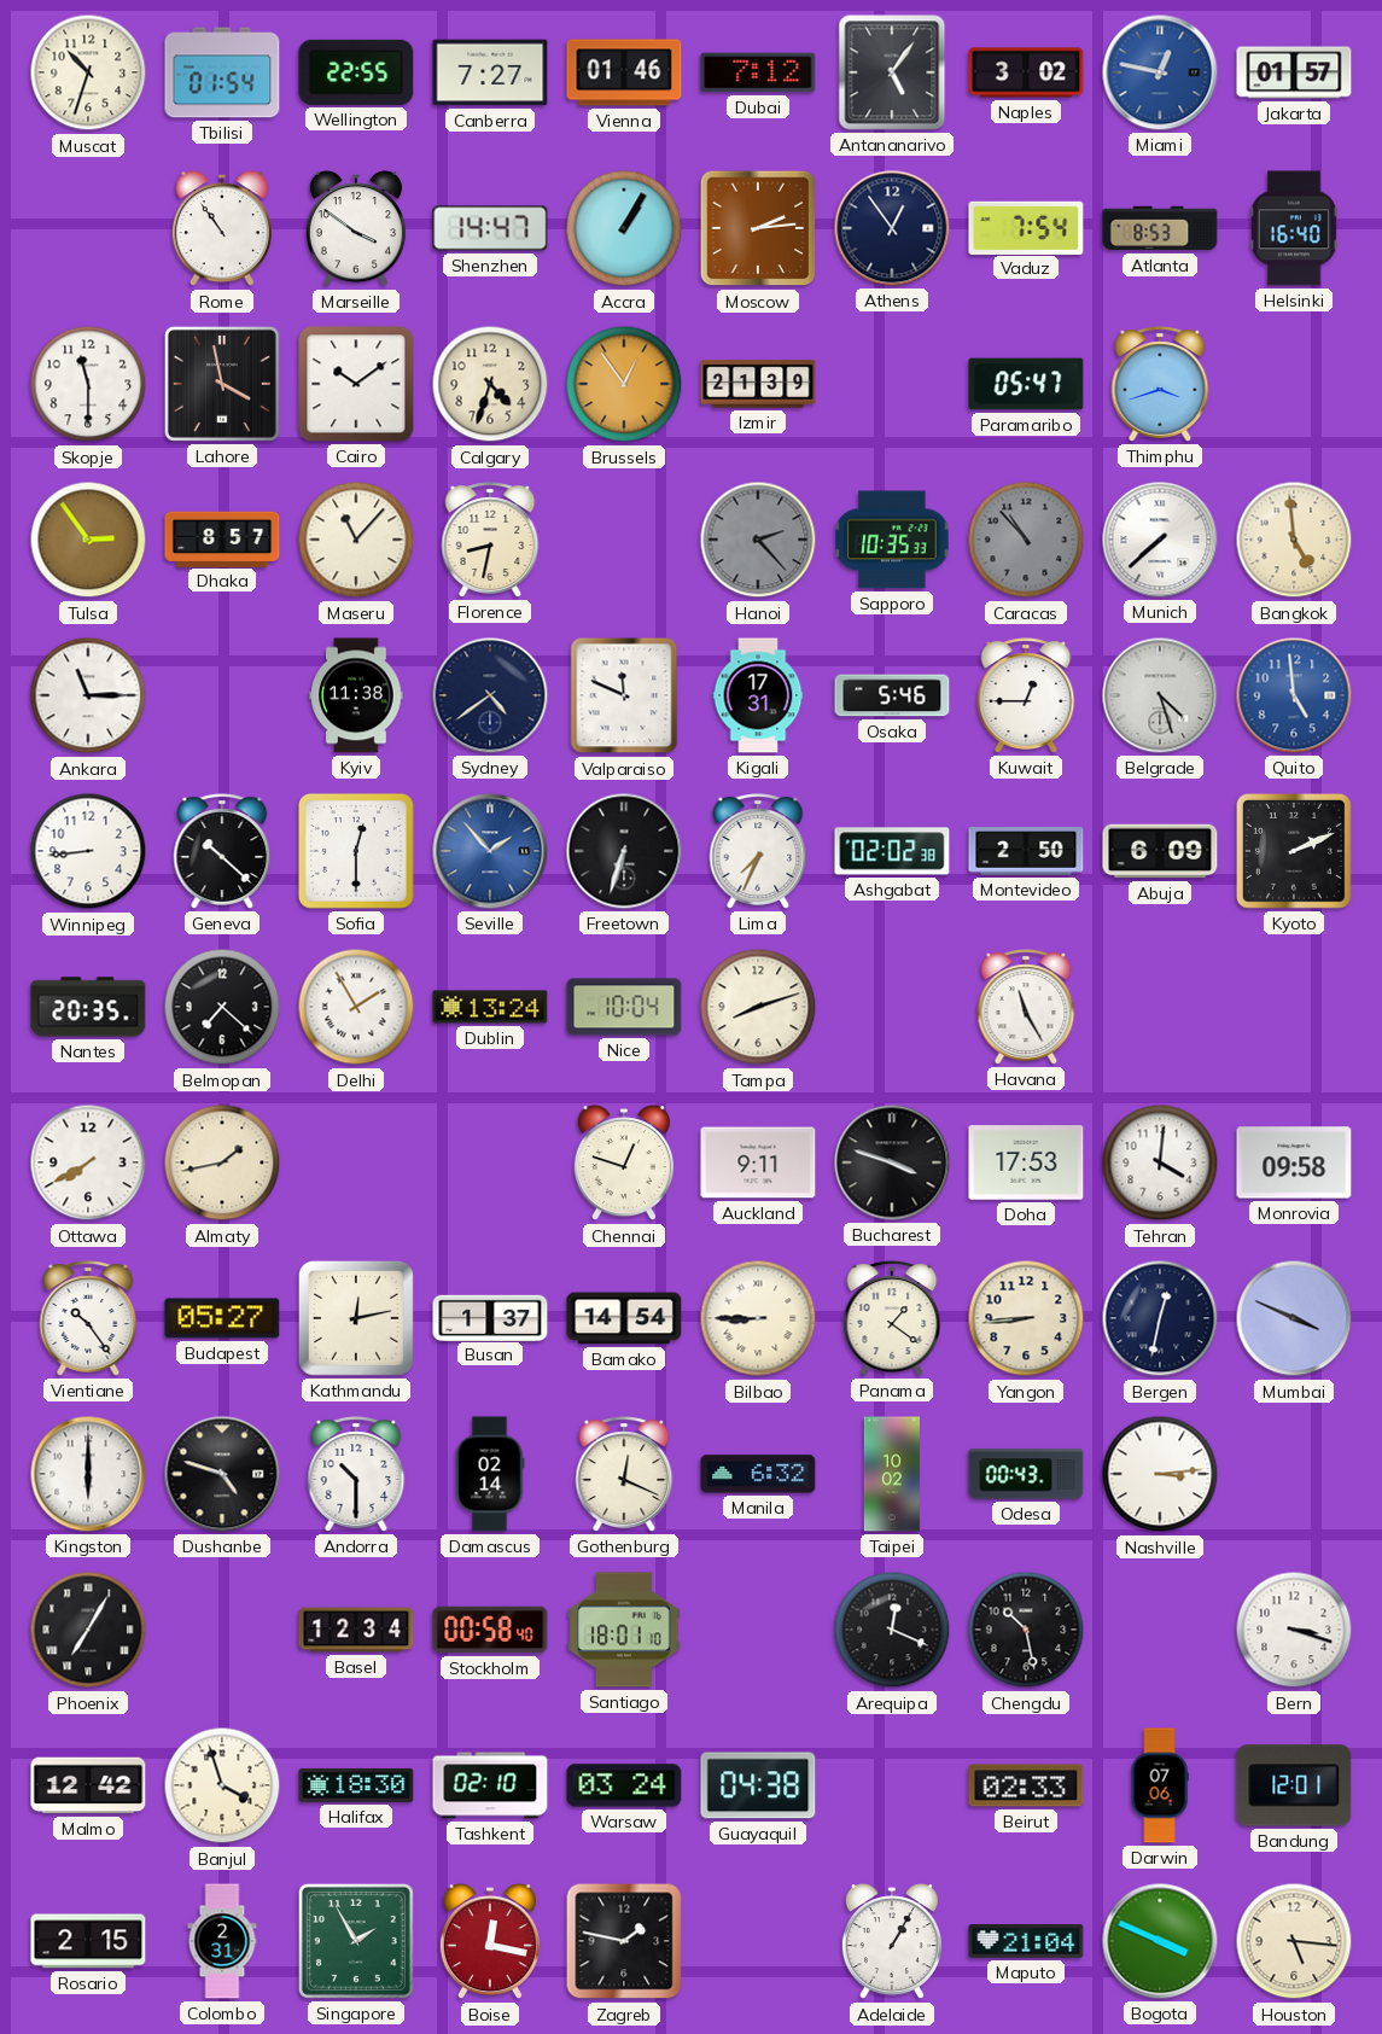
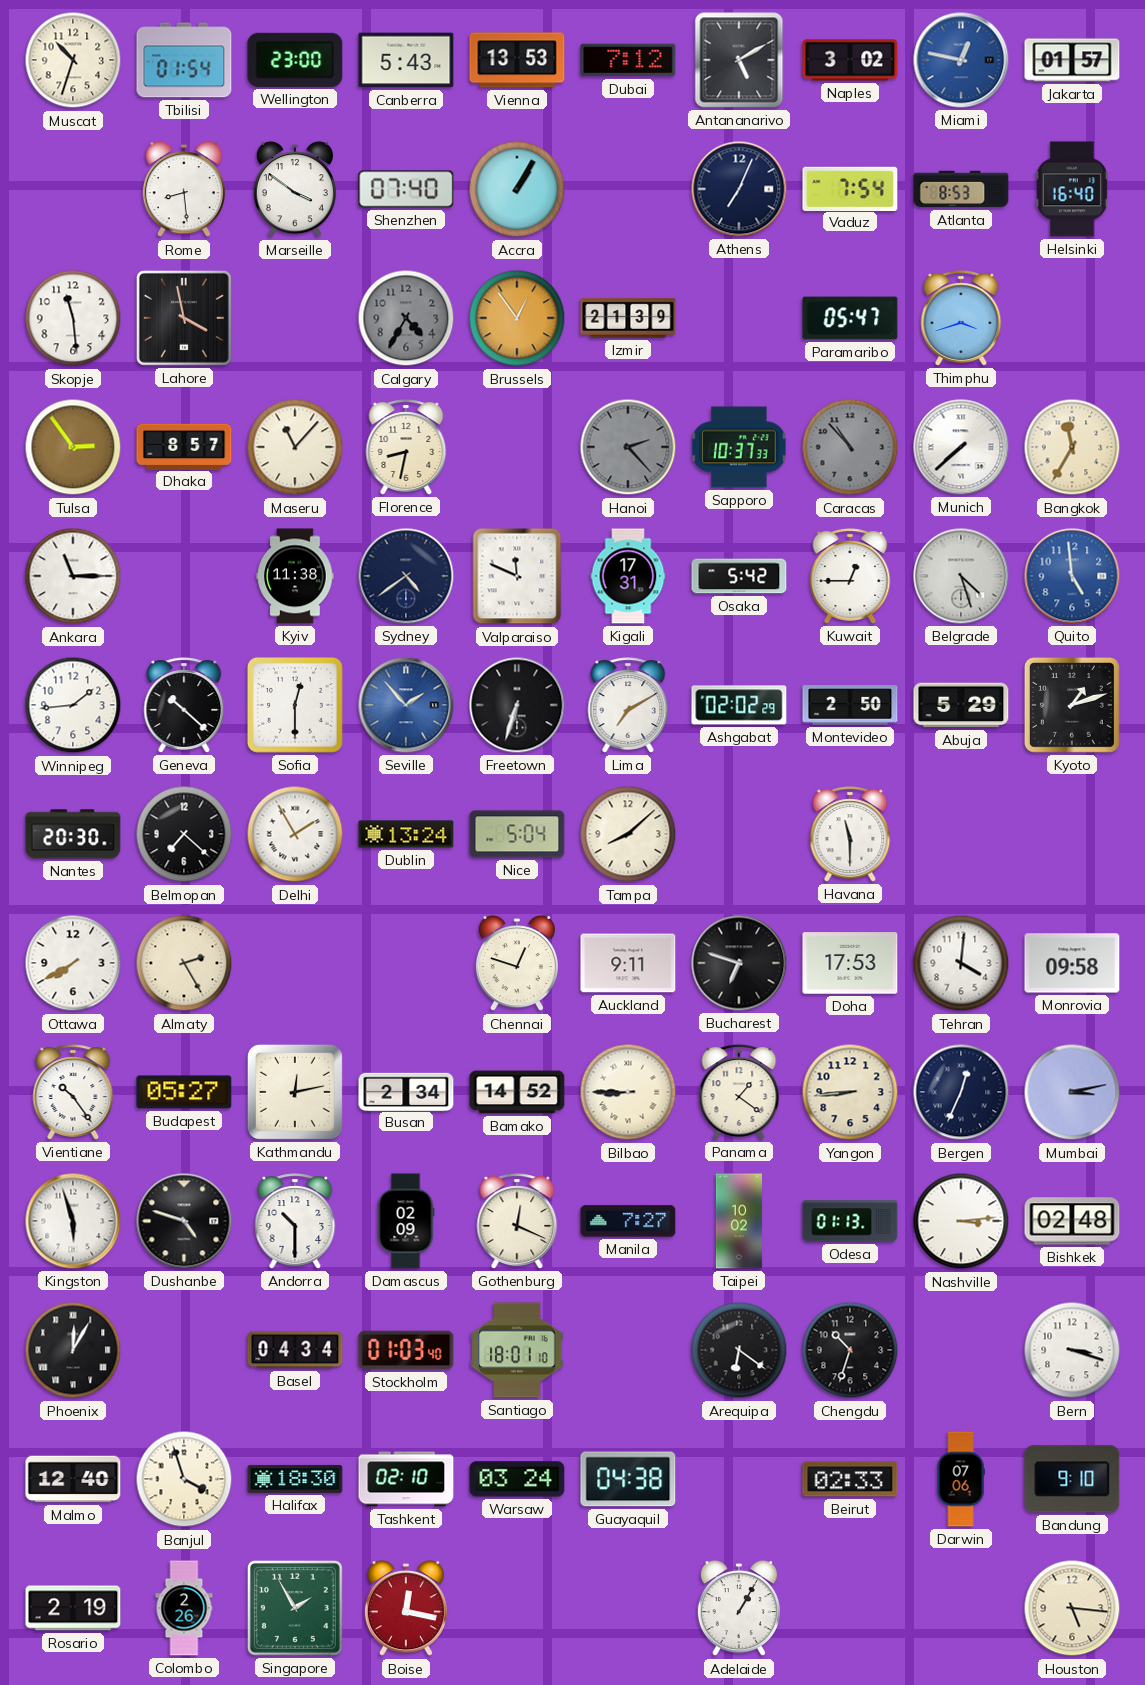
Wellington: 22:55 -> 23:00
Canberra: 7:27 -> 5:43
Vienna: 01:46 -> 13:53
Antananarivo: 5:06 -> 5:10
Rome: 10:54 -> 8:29
Shenzhen: 14:47 -> 07:40
Moscow: 2:14 -> none
Athens: 12:54 -> 7:04
Skopje: 11:30 -> 11:29
Cairo: 10:09 -> none
Calgary: 4:33 -> 4:35
Calgary dial: cream -> grey
Sapporo: 10:35 -> 10:37
Bangkok: 4:59 -> 11:35
Osaka: 5:46 -> 5:42
Winnipeg: 8:44 -> 1:44
Lima: 7:34 -> 7:10
Ashgabat: 02:02:38 -> 02:02:29
Abuja: 6:09 -> 5:29
Kyoto: 2:11 -> 1:12
Nantes: 20:35 -> 20:30
Nice: 10:04 -> 5:04
Tampa: 8:12 -> 8:08
Havana: 11:25 -> 11:30
Almaty: 1:43 -> 2:25
Bucharest: 3:48 -> 6:48
Busan: 1:37 -> 2:34
Bamako: 14:54 -> 14:52
Bergen: 12:32 -> 12:34
Mumbai: 3:49 -> 3:13
Kingston: 6:00 -> 5:57
Damascus: 02:14 -> 02:09
Manila: 6:32 -> 7:27
Odesa: 00:43 -> 01:13
Bishkek: none -> 02:48
Phoenix: 7:05 -> 12:05
Basel: 12:34 -> 04:34
Stockholm: 00:58 -> 01:03
Arequipa: 12:19 -> 6:21
Chengdu: 10:28 -> 10:33
Malmo: 12:42 -> 12:40
Bandung: 12:01 -> 9:10
Rosario: 2:15 -> 2:19
Colombo: 2:31 -> 2:26
Zagreb: 1:47 -> none
Maputo: 21:04 -> none
Bogota: 3:49 -> none
